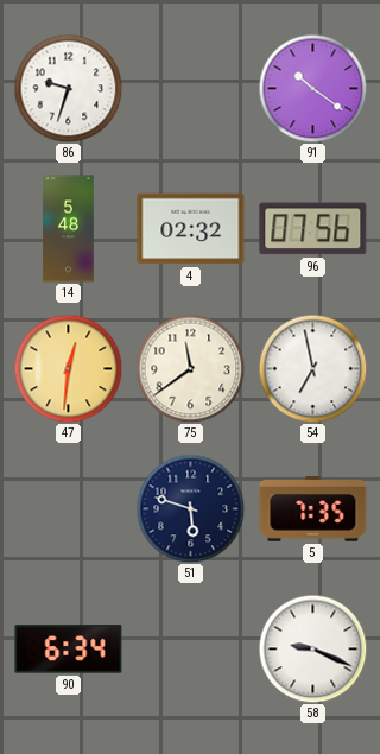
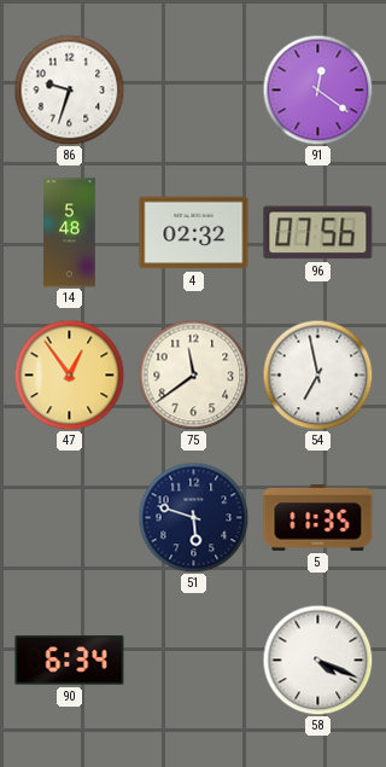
91: 10:21 -> 12:21
47: 12:31 -> 12:54
5: 7:35 -> 11:35
58: 9:19 -> 4:19
